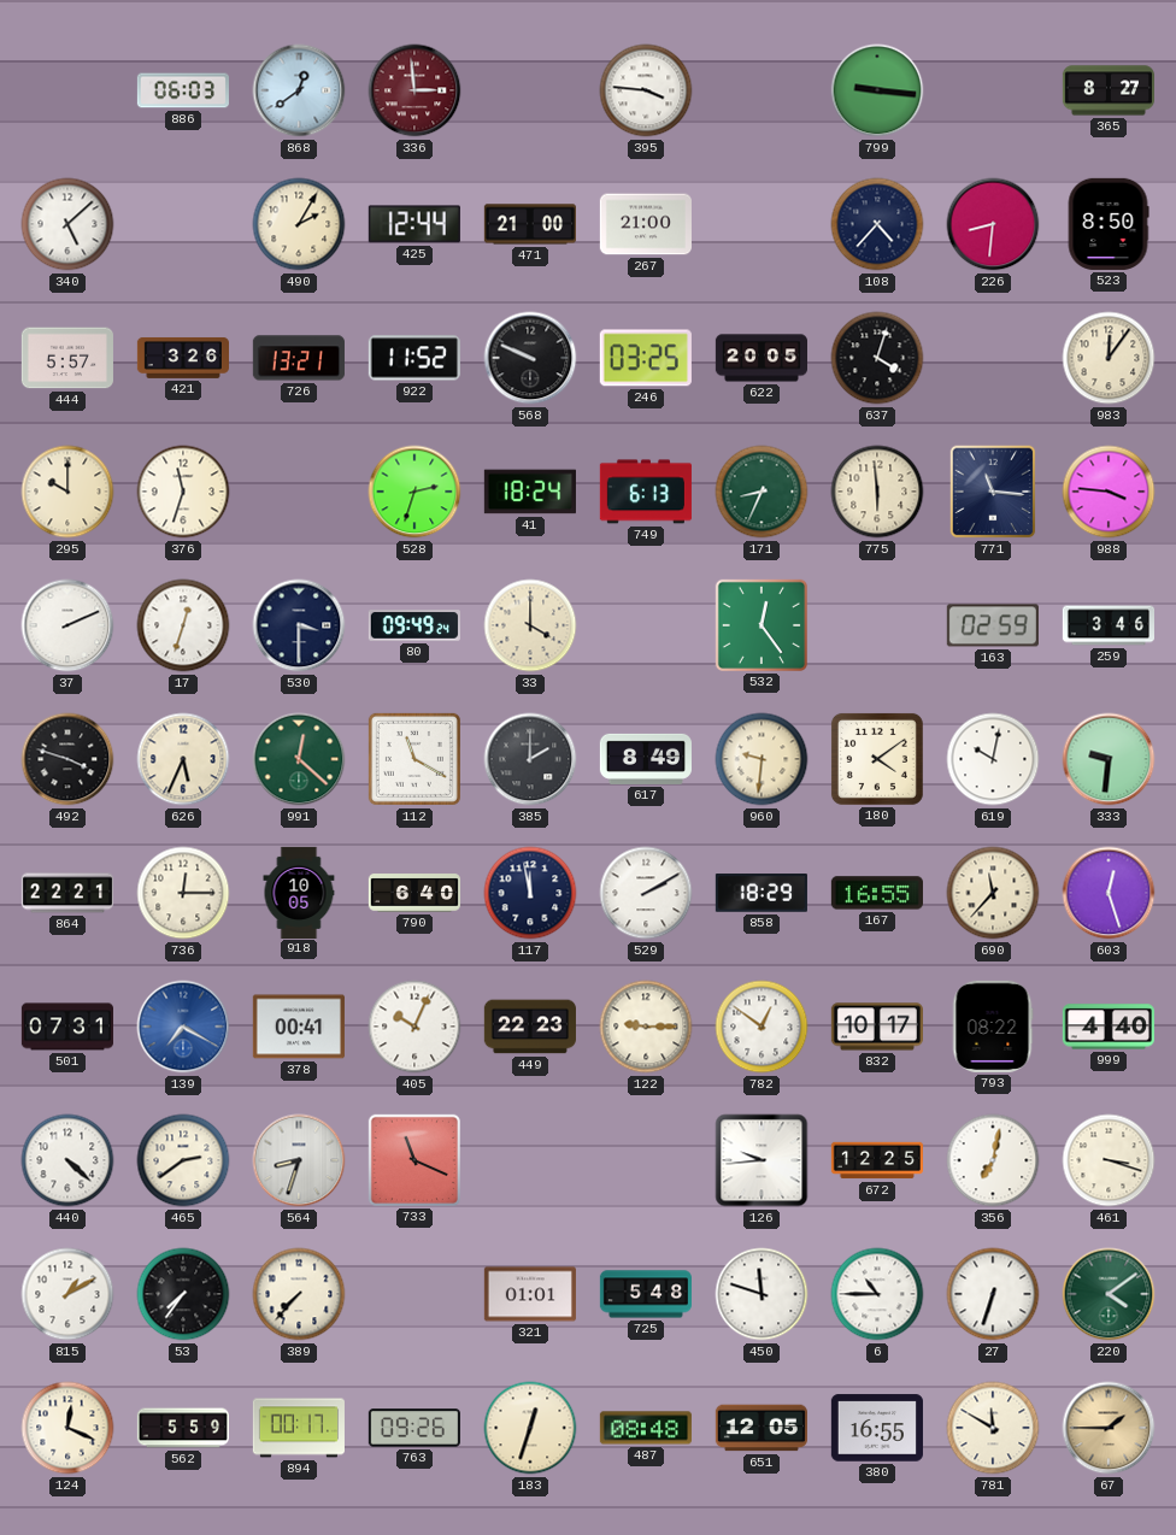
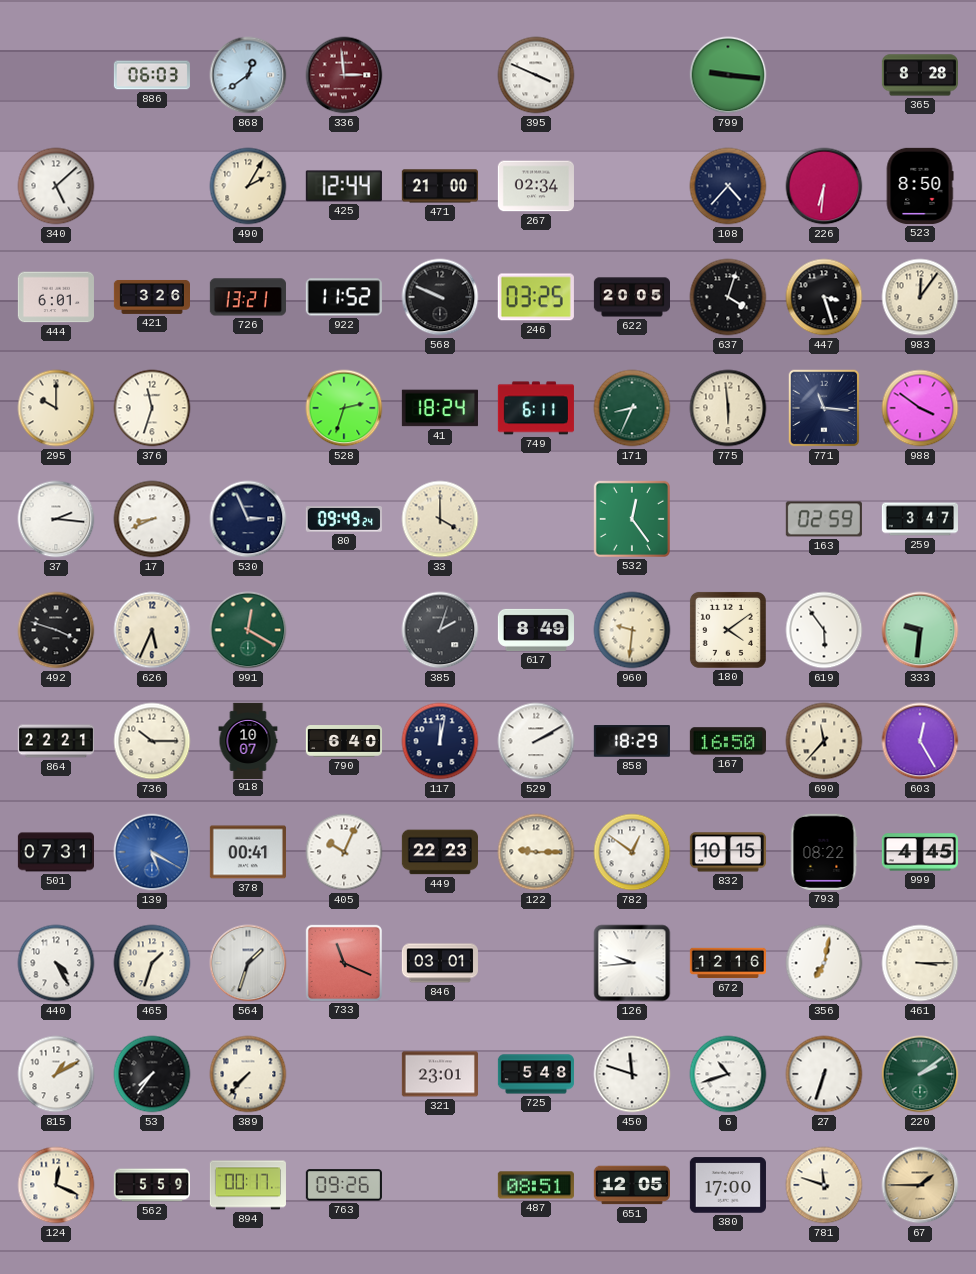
395: 3:46 -> 3:49
365: 8:27 -> 8:28
267: 21:00 -> 02:34
226: 8:31 -> 6:31
444: 5:57 -> 6:01
447: none -> 3:27
749: 6:13 -> 6:11
988: 3:46 -> 3:51
37: 2:11 -> 2:16
17: 12:33 -> 8:41
530: 3:30 -> 2:56
259: 3:46 -> 3:47
991: 12:22 -> 12:20
112: 11:20 -> none
385: 2:00 -> 2:03
619: 10:02 -> 5:54
736: 12:15 -> 10:15
918: 10:05 -> 10:07
117: 11:58 -> 12:02
167: 16:55 -> 16:50
603: 12:27 -> 12:25
139: 7:20 -> 5:20
832: 10:17 -> 10:15
999: 4:40 -> 4:45
440: 4:22 -> 4:25
465: 2:39 -> 1:33
564: 8:33 -> 1:33
846: none -> 03:01
672: 12:25 -> 12:16
461: 3:18 -> 3:15
321: 01:01 -> 23:01
6: 10:45 -> 10:42
220: 4:09 -> 2:09
183: 12:33 -> none
487: 08:48 -> 08:51
380: 16:55 -> 17:00
781: 11:50 -> 11:48
